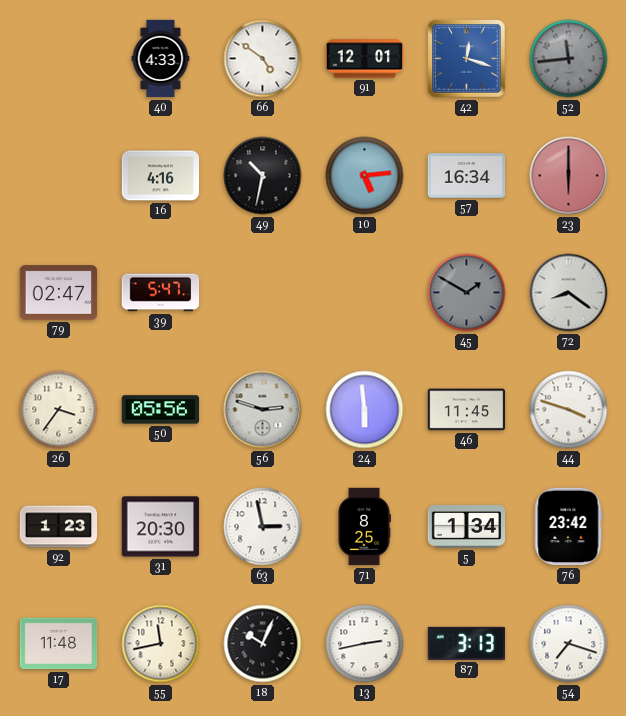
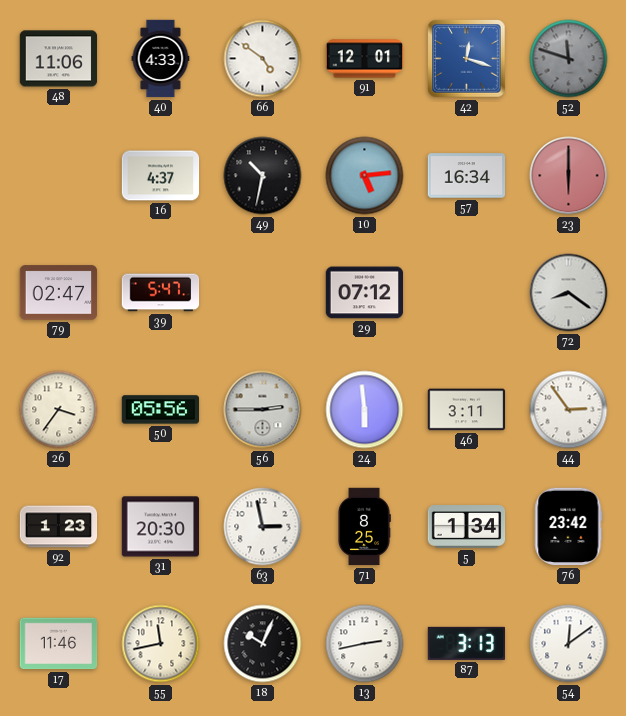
48: none -> 11:06
52: 11:44 -> 11:48
16: 4:16 -> 4:37
29: none -> 07:12
45: 1:50 -> none
56: 2:48 -> 2:45
46: 11:45 -> 3:11
44: 3:48 -> 2:54
17: 11:48 -> 11:46
54: 7:18 -> 12:09
